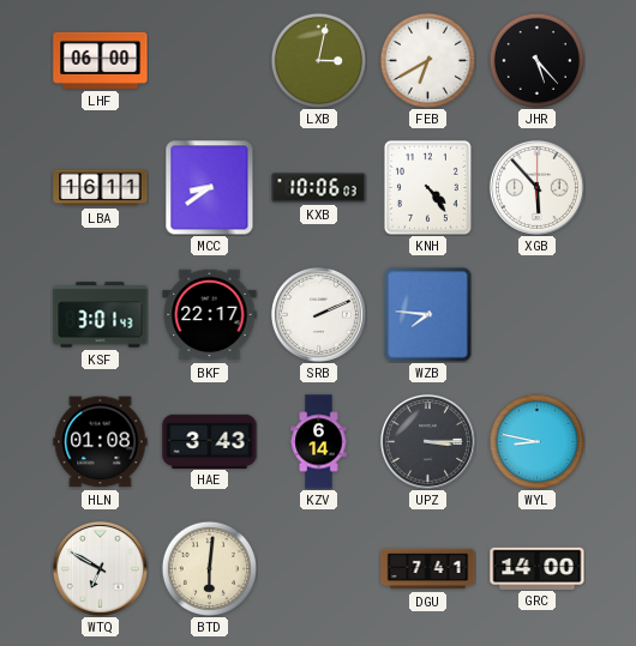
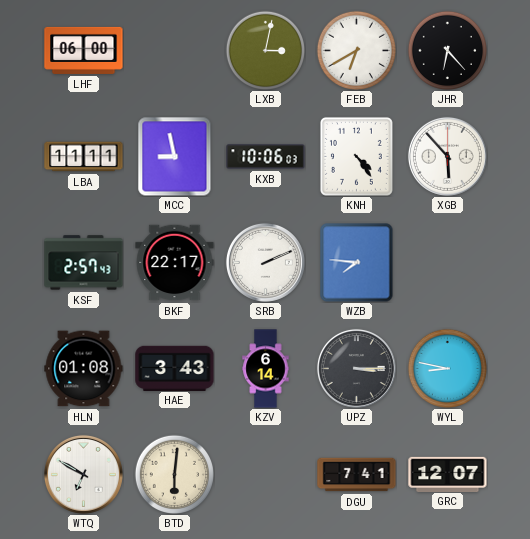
JHR: 5:23 -> 6:23
LBA: 16:11 -> 11:11
MCC: 8:39 -> 8:58
KSF: 3:01 -> 2:57
GRC: 14:00 -> 12:07
